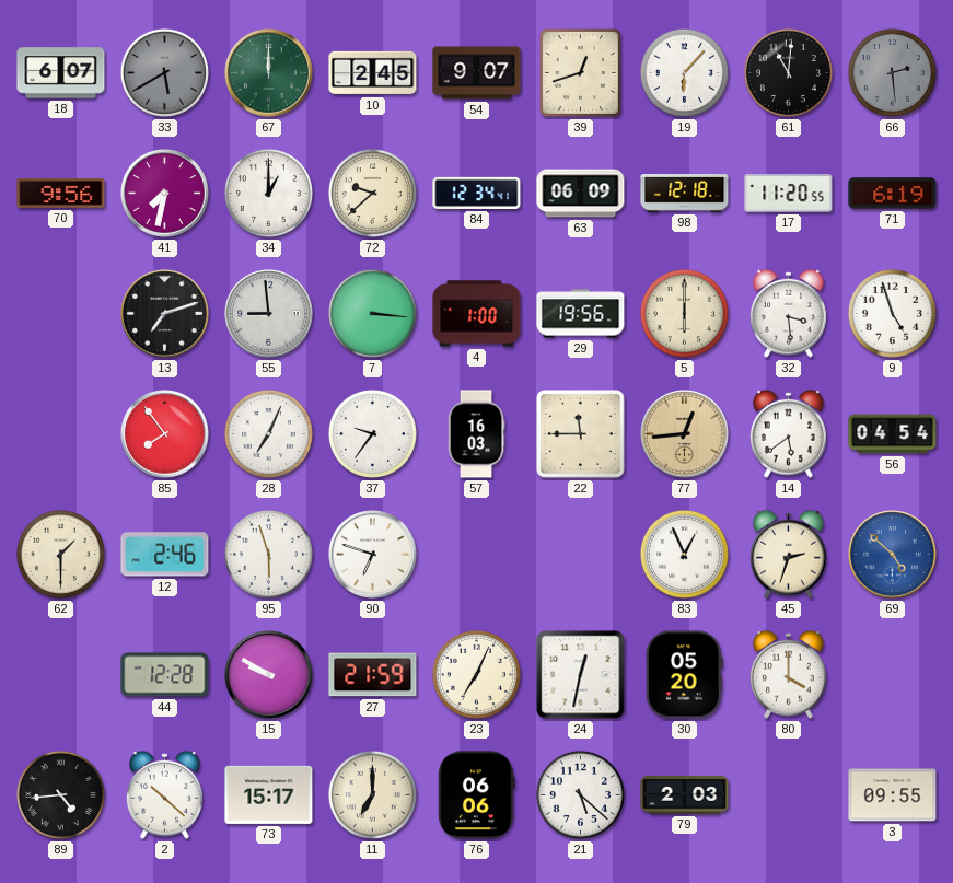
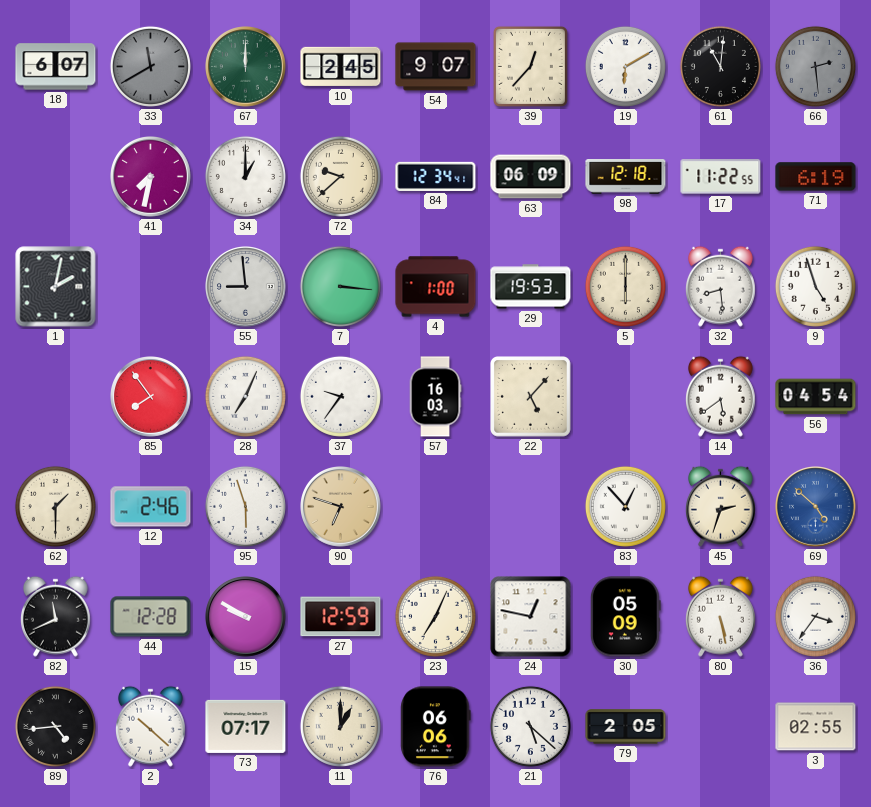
33: 5:40 -> 11:40
39: 12:42 -> 12:37
19: 6:07 -> 6:10
70: 9:56 -> none
17: 11:20 -> 11:22
1: none -> 2:02
13: 7:12 -> none
29: 19:56 -> 19:53
32: 3:29 -> 8:29
22: 11:45 -> 5:07
77: 12:44 -> none
90 dial: white -> champagne
83: 12:56 -> 12:53
82: none -> 11:41
27: 21:59 -> 12:59
24: 12:32 -> 12:47
30: 05:20 -> 05:09
80: 4:00 -> 5:28
36: none -> 3:36
73: 15:17 -> 07:17
11: 7:00 -> 1:00
79: 2:03 -> 2:05
3: 09:55 -> 02:55
